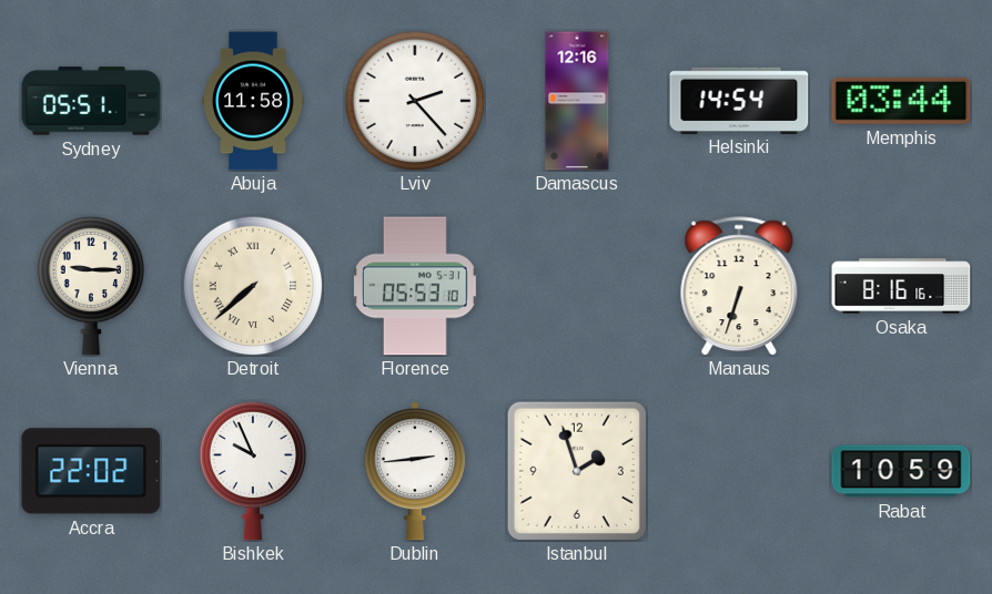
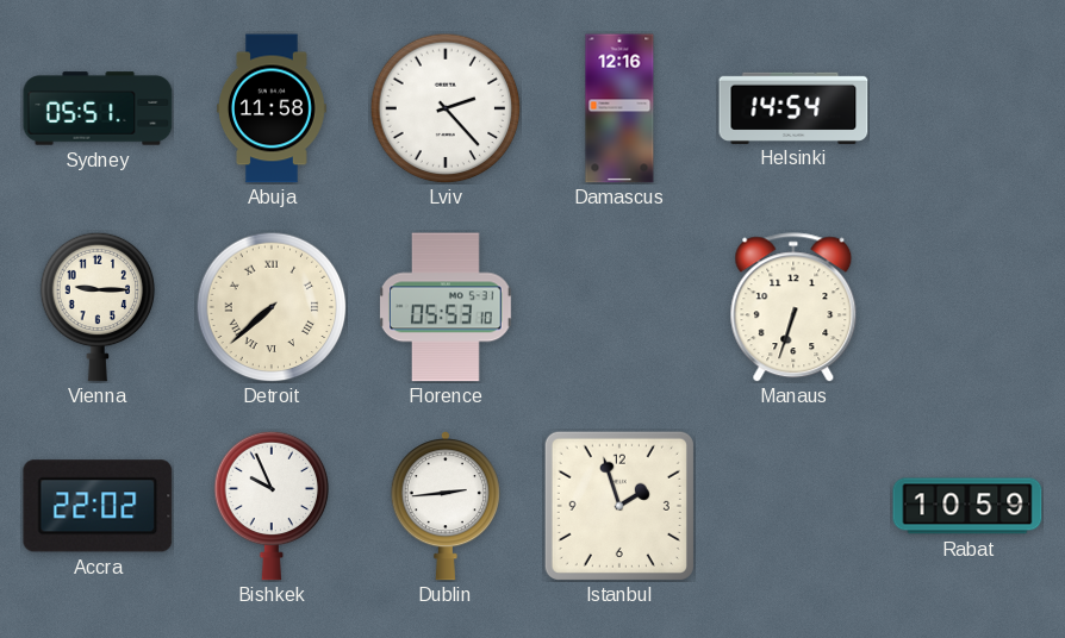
Memphis: 03:44 -> none
Osaka: 8:16 -> none
